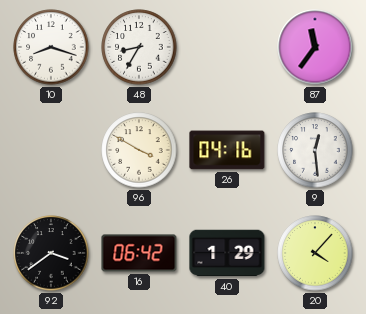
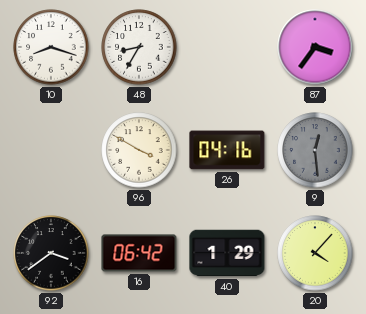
87: 11:36 -> 3:36
9 dial: white -> grey
